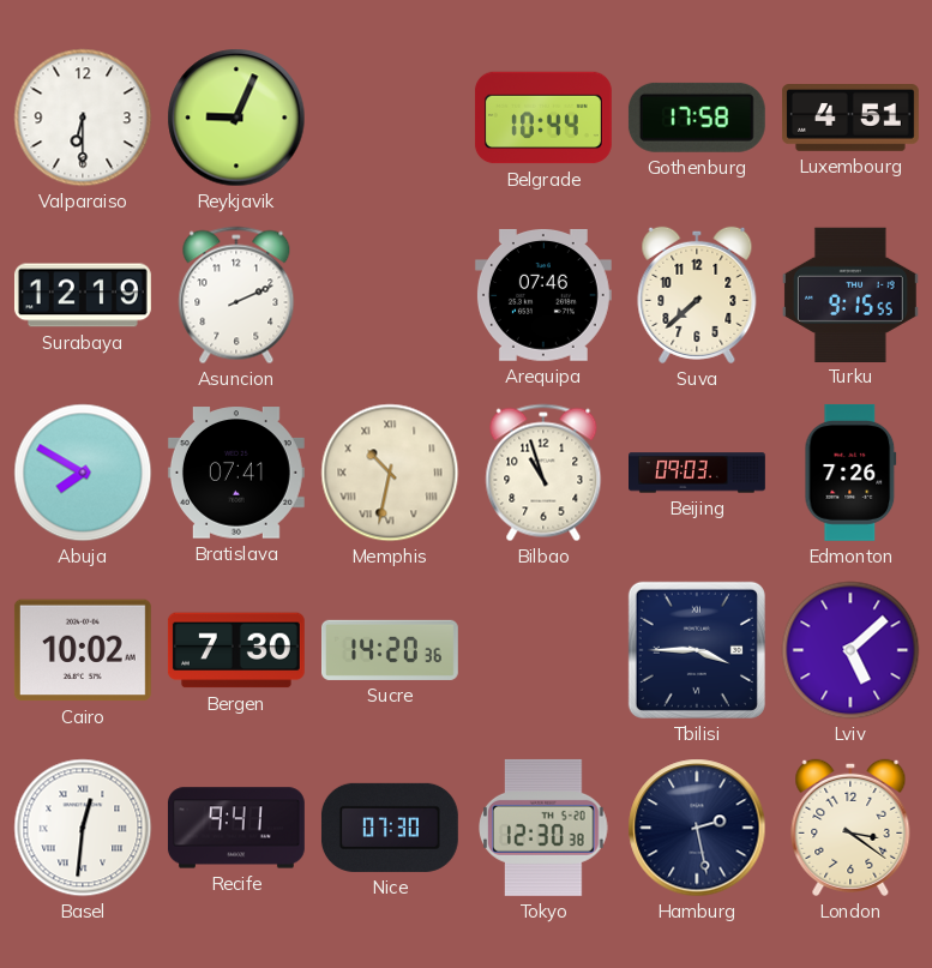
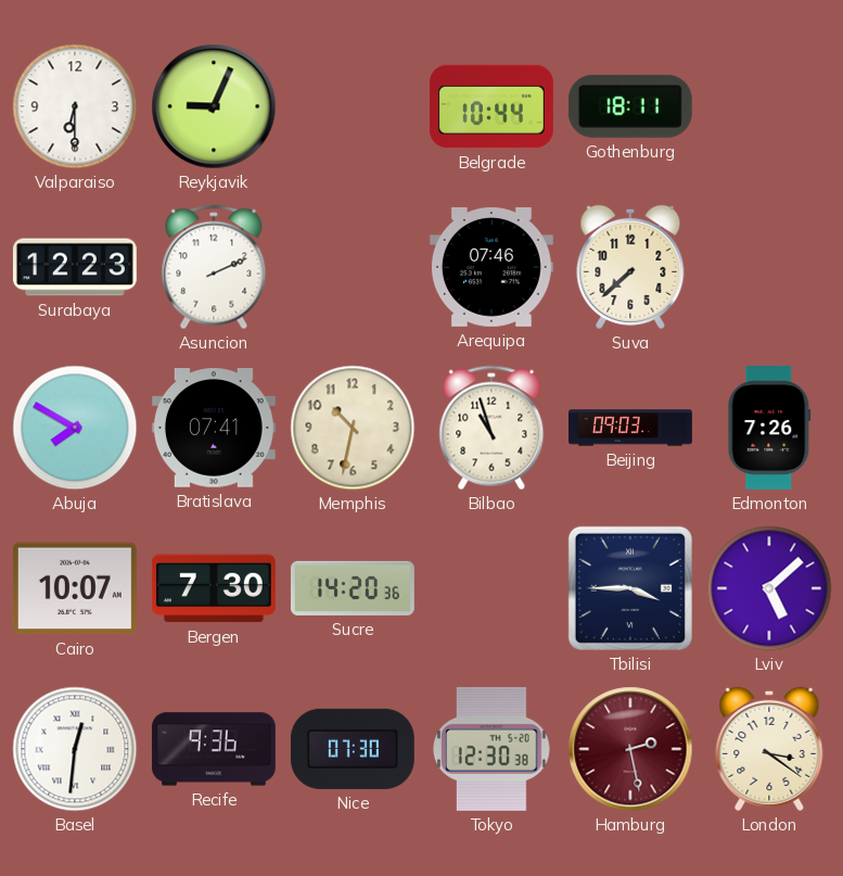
Gothenburg: 17:58 -> 18:11
Luxembourg: 4:51 -> none
Surabaya: 12:19 -> 12:23
Turku: 9:15 -> none
Memphis numerals: Roman -> Arabic
Cairo: 10:02 -> 10:07
Recife: 9:41 -> 9:36
Hamburg dial: navy -> burgundy
